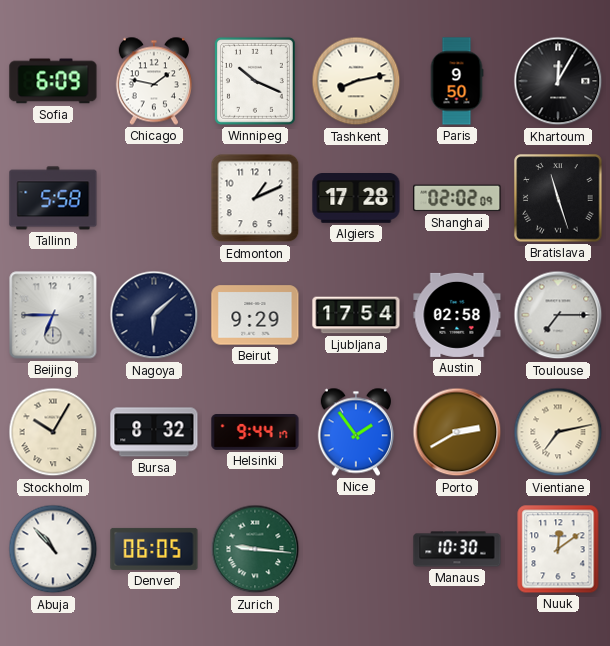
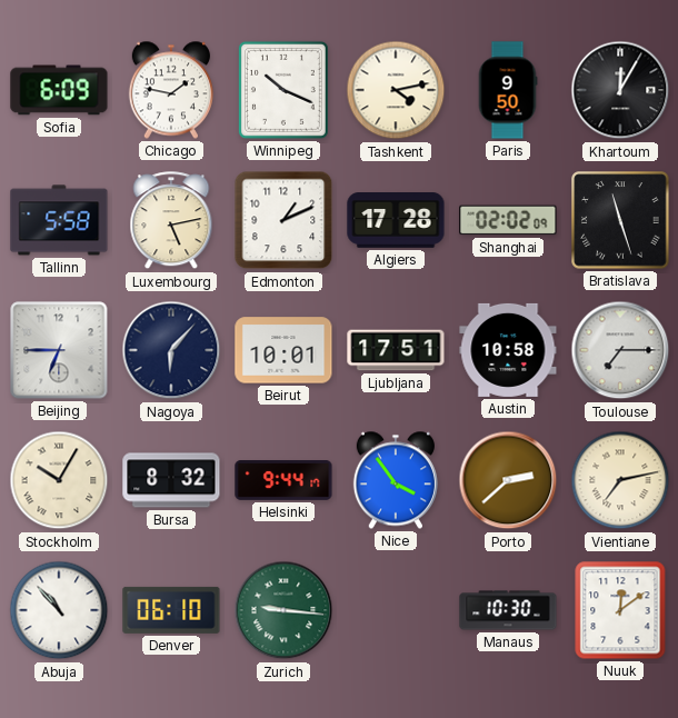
Tashkent: 8:13 -> 4:13
Luxembourg: none -> 5:13
Nagoya: 6:08 -> 6:07
Beirut: 9:29 -> 10:01
Ljubljana: 17:54 -> 17:51
Austin: 02:58 -> 10:58
Nice: 1:54 -> 3:54
Porto: 2:40 -> 2:38
Denver: 06:05 -> 06:10
